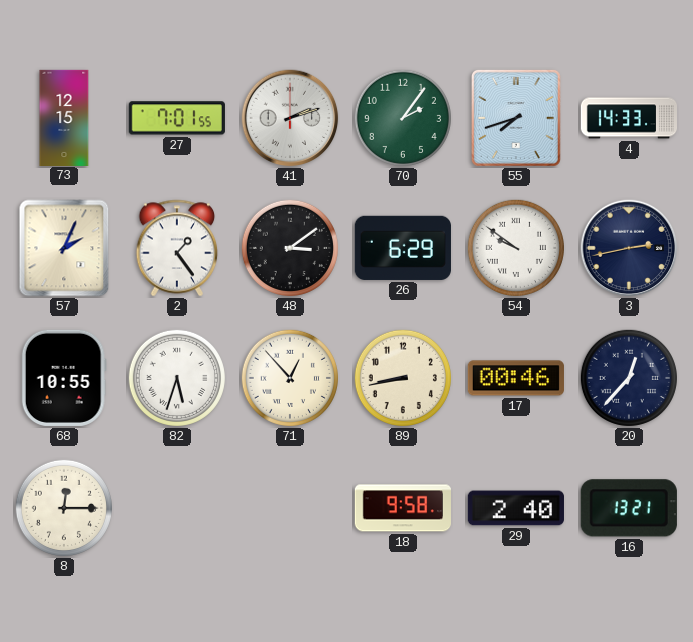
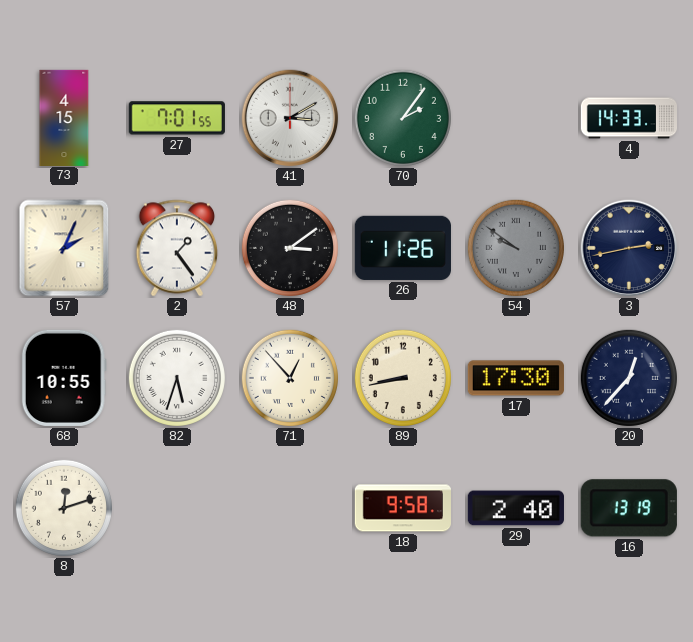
73: 12:15 -> 4:15
41: 2:12 -> 3:10
55: 7:42 -> none
26: 6:29 -> 11:26
54 dial: white -> grey
17: 00:46 -> 17:30
8: 12:15 -> 12:12
16: 13:21 -> 13:19
